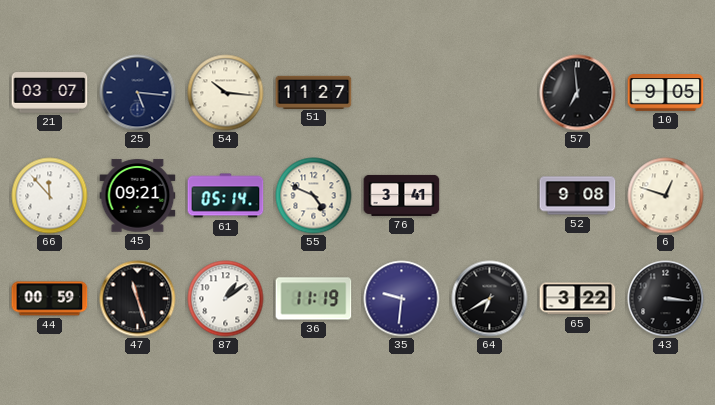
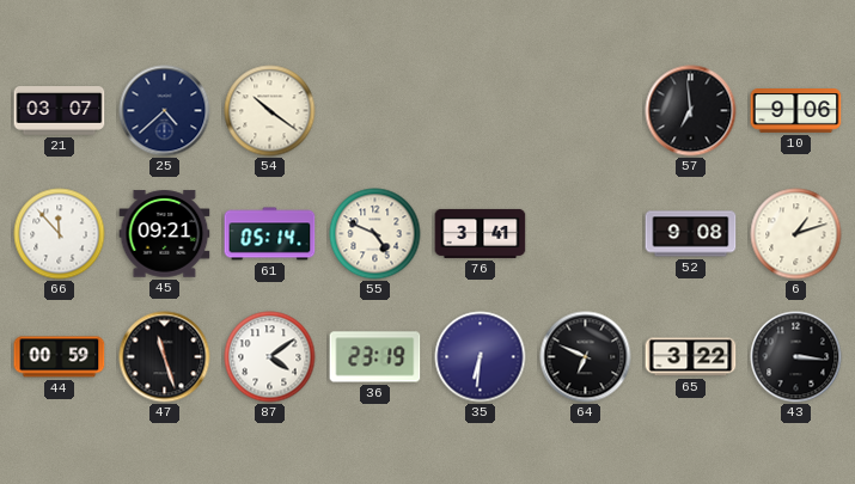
25: 5:16 -> 4:38
54: 10:16 -> 10:21
51: 11:27 -> none
10: 9:05 -> 9:06
6: 12:48 -> 1:12
87: 1:09 -> 4:09
36: 11:19 -> 23:19
35: 9:31 -> 6:31
64: 6:40 -> 6:49
